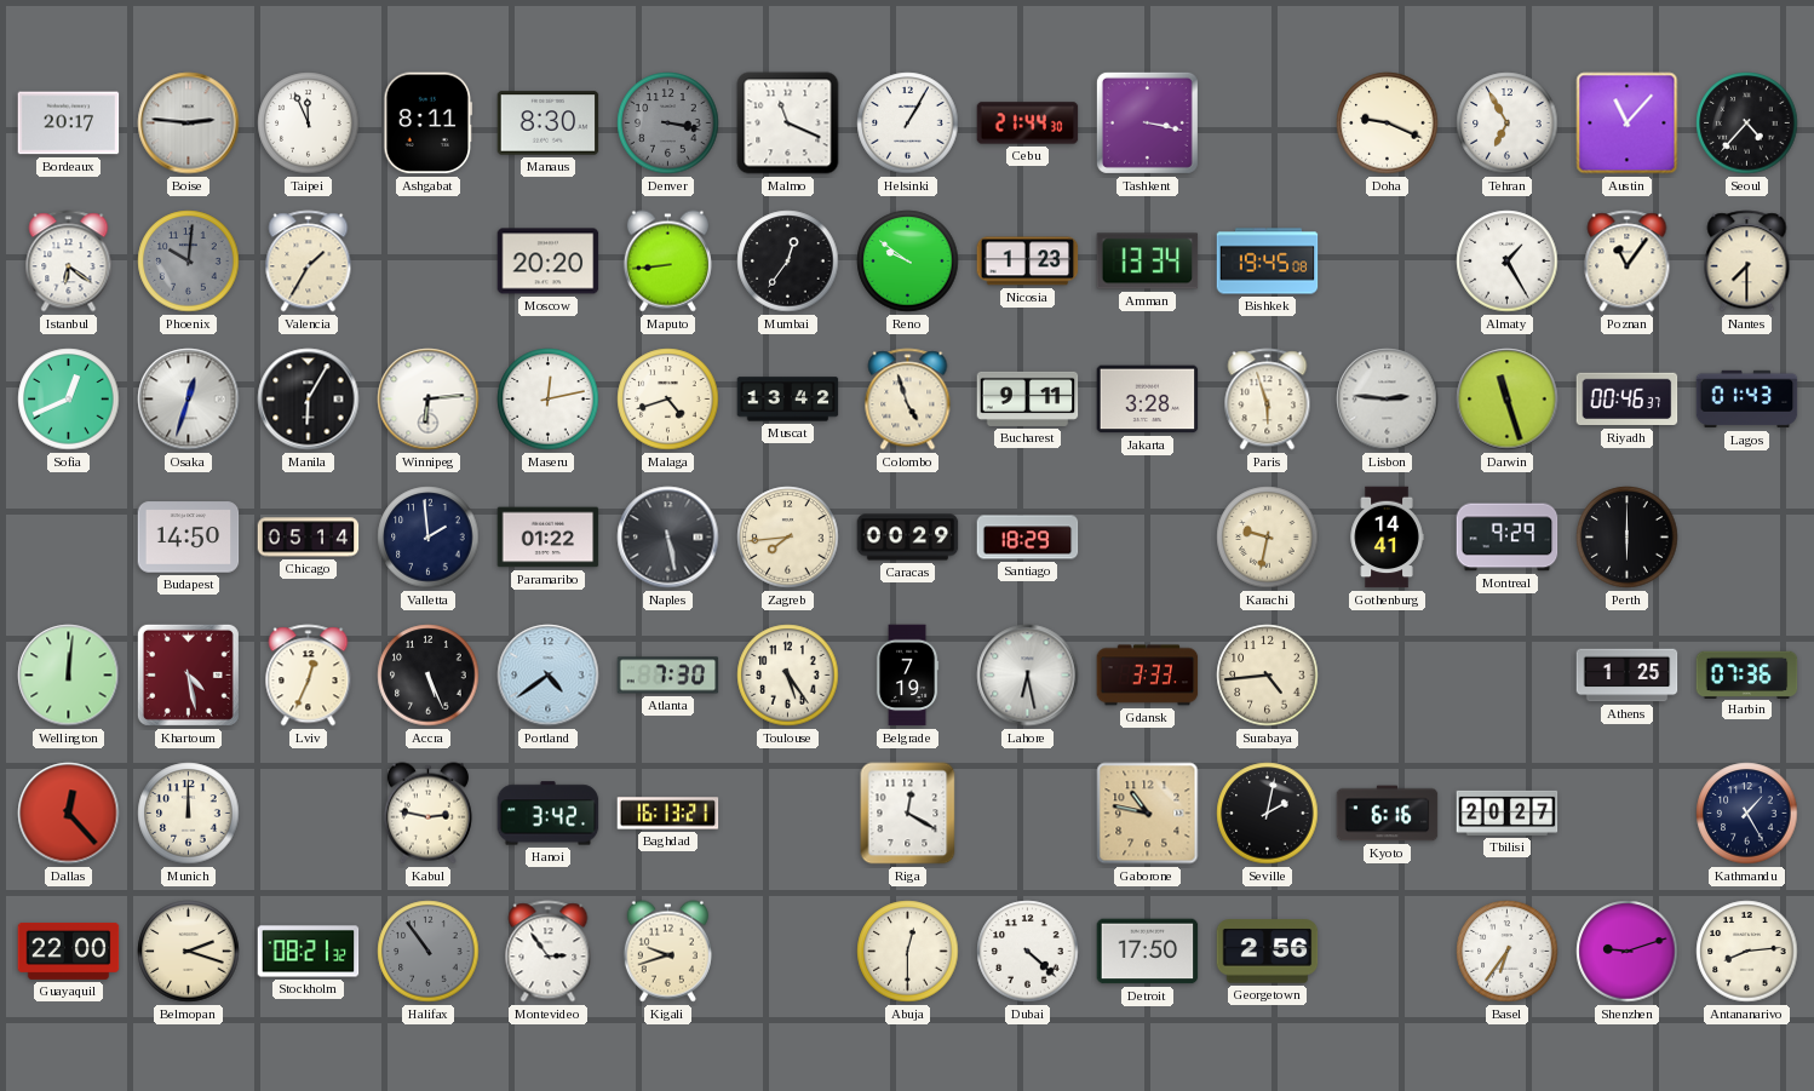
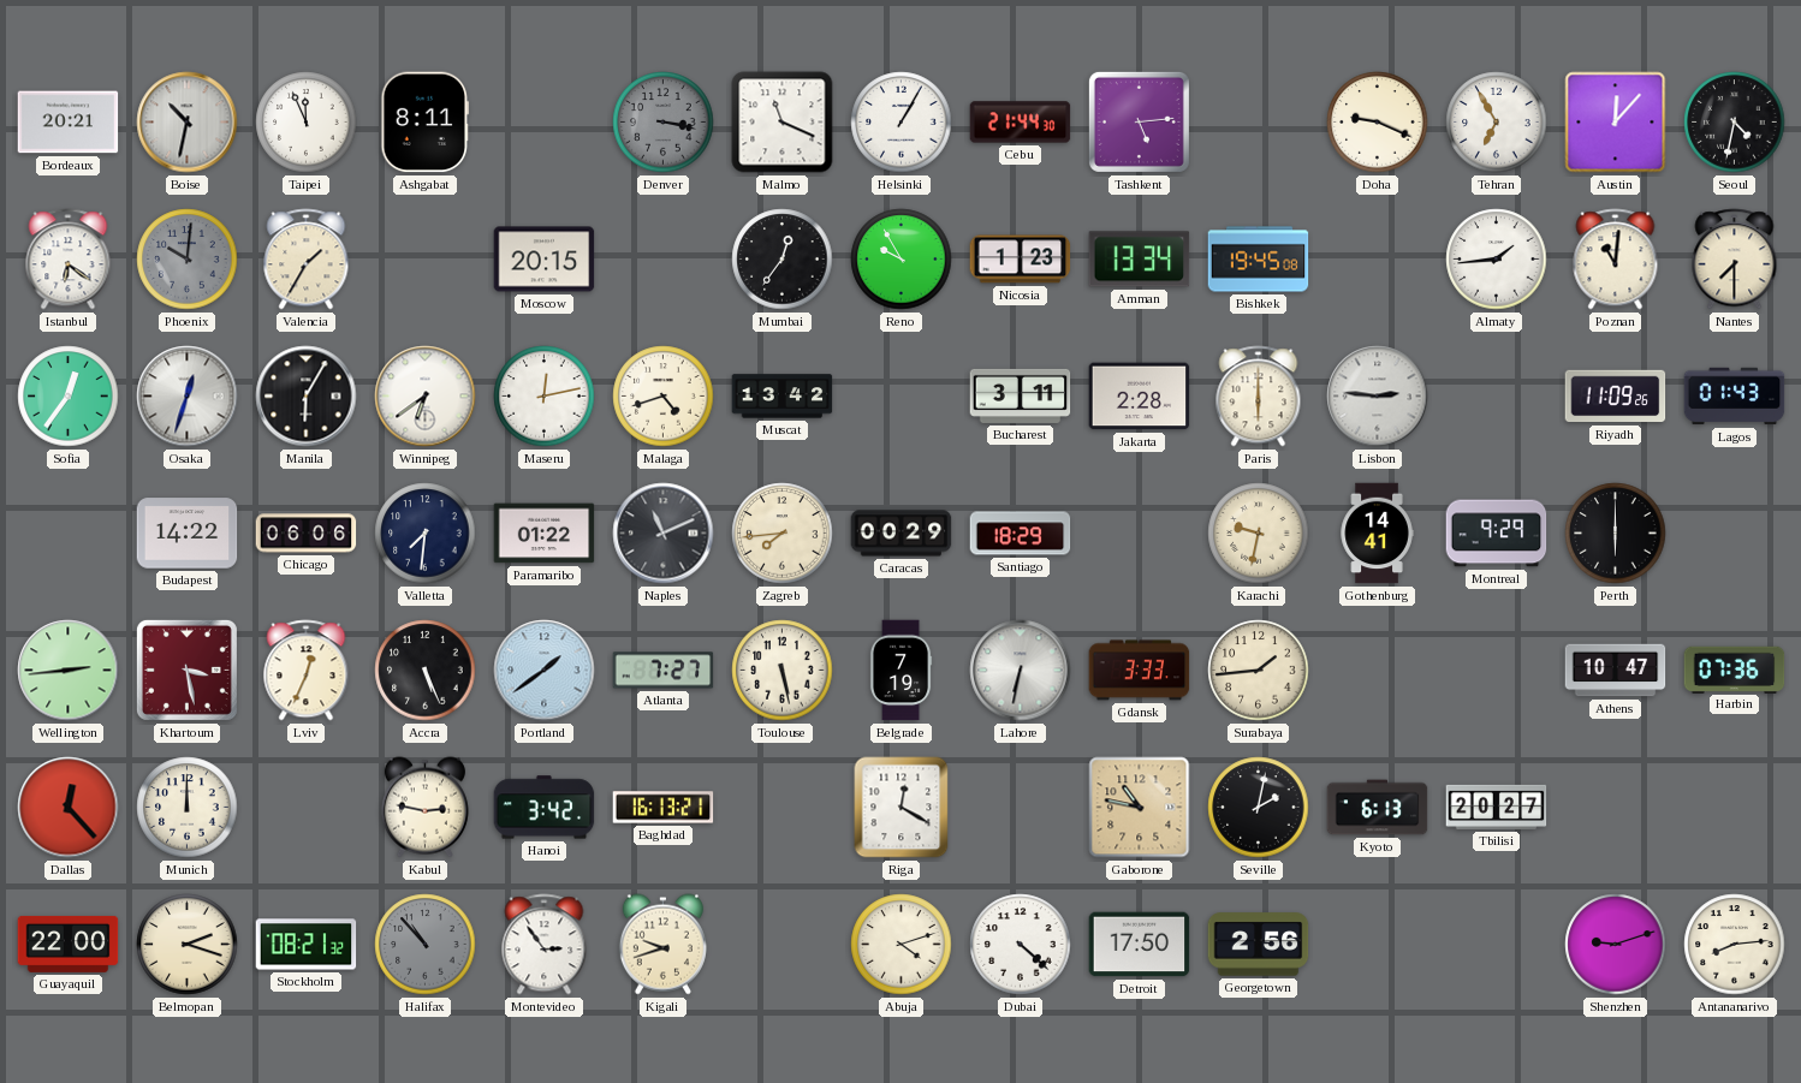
Bordeaux: 20:17 -> 20:21
Boise: 2:46 -> 10:32
Manaus: 8:30 -> none
Tashkent: 3:17 -> 5:14
Austin: 11:07 -> 12:07
Seoul: 4:37 -> 4:32
Moscow: 20:20 -> 20:15
Maputo: 8:44 -> none
Reno: 9:51 -> 9:55
Almaty: 1:25 -> 1:44
Poznan: 11:06 -> 11:01
Sofia: 12:41 -> 12:36
Winnipeg: 6:14 -> 6:39
Colombo: 4:57 -> none
Bucharest: 9:11 -> 3:11
Jakarta: 3:28 -> 2:28
Paris: 5:57 -> 6:00
Darwin: 11:27 -> none
Riyadh: 00:46 -> 11:09
Budapest: 14:50 -> 14:22
Chicago: 05:14 -> 06:06
Valletta: 1:59 -> 7:31
Naples: 5:28 -> 11:11
Wellington: 12:01 -> 2:44
Khartoum: 4:28 -> 3:28
Portland: 4:39 -> 1:39
Atlanta: 7:30 -> 7:27
Toulouse: 5:24 -> 5:28
Lahore: 6:28 -> 6:32
Surabaya: 4:44 -> 1:44
Athens: 1:25 -> 10:47
Kyoto: 6:16 -> 6:13
Kathmandu: 1:25 -> none
Halifax: 10:54 -> 10:53
Abuja: 12:30 -> 4:12
Basel: 6:36 -> none
